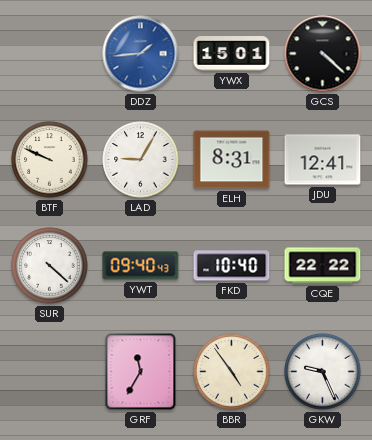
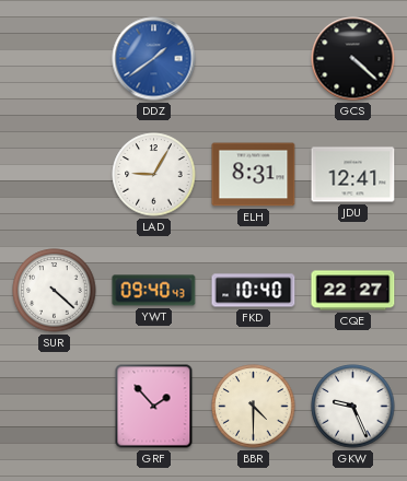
DDZ: 1:44 -> 1:39
YWX: 15:01 -> none
BTF: 9:49 -> none
CQE: 22:22 -> 22:27
GRF: 11:35 -> 1:53
BBR: 4:54 -> 4:30
